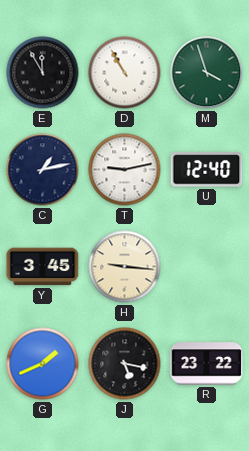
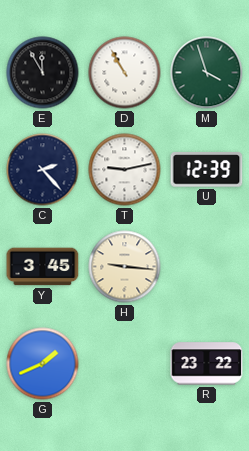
C: 1:13 -> 2:23
U: 12:40 -> 12:39
J: 5:17 -> none
